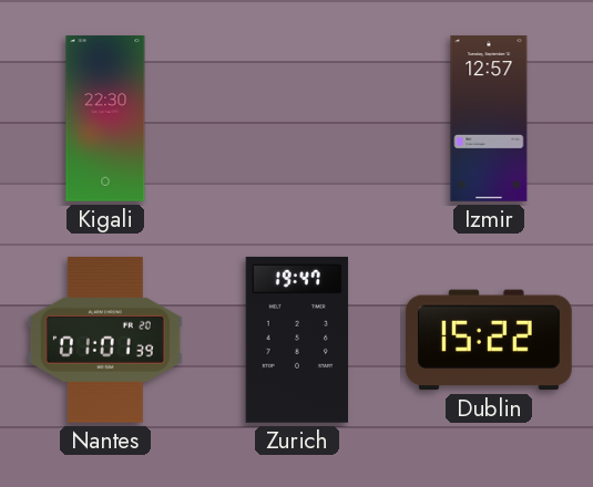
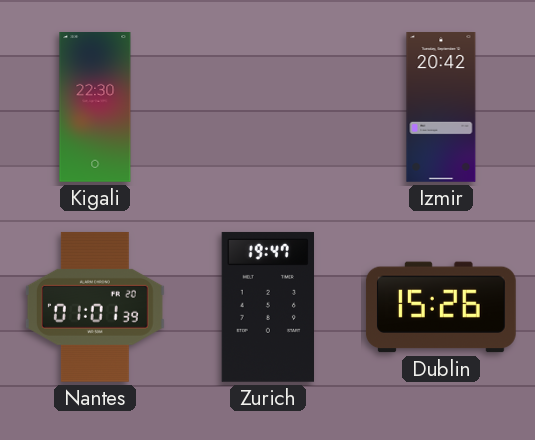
Izmir: 12:57 -> 20:42
Dublin: 15:22 -> 15:26
